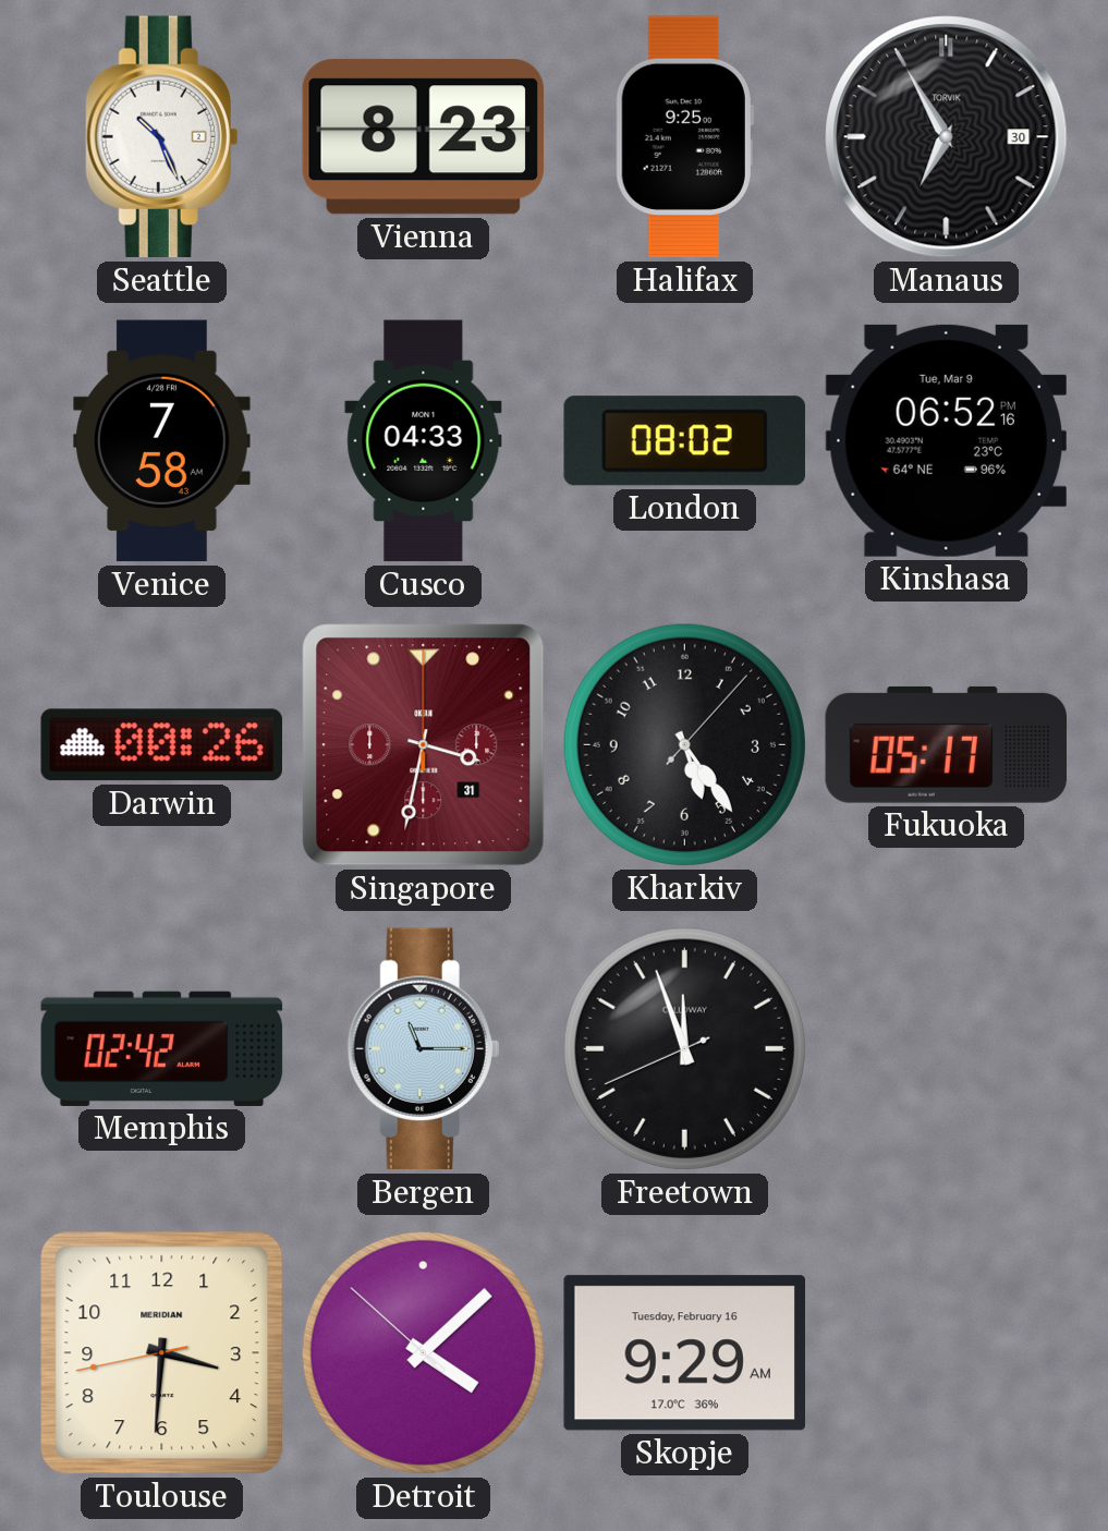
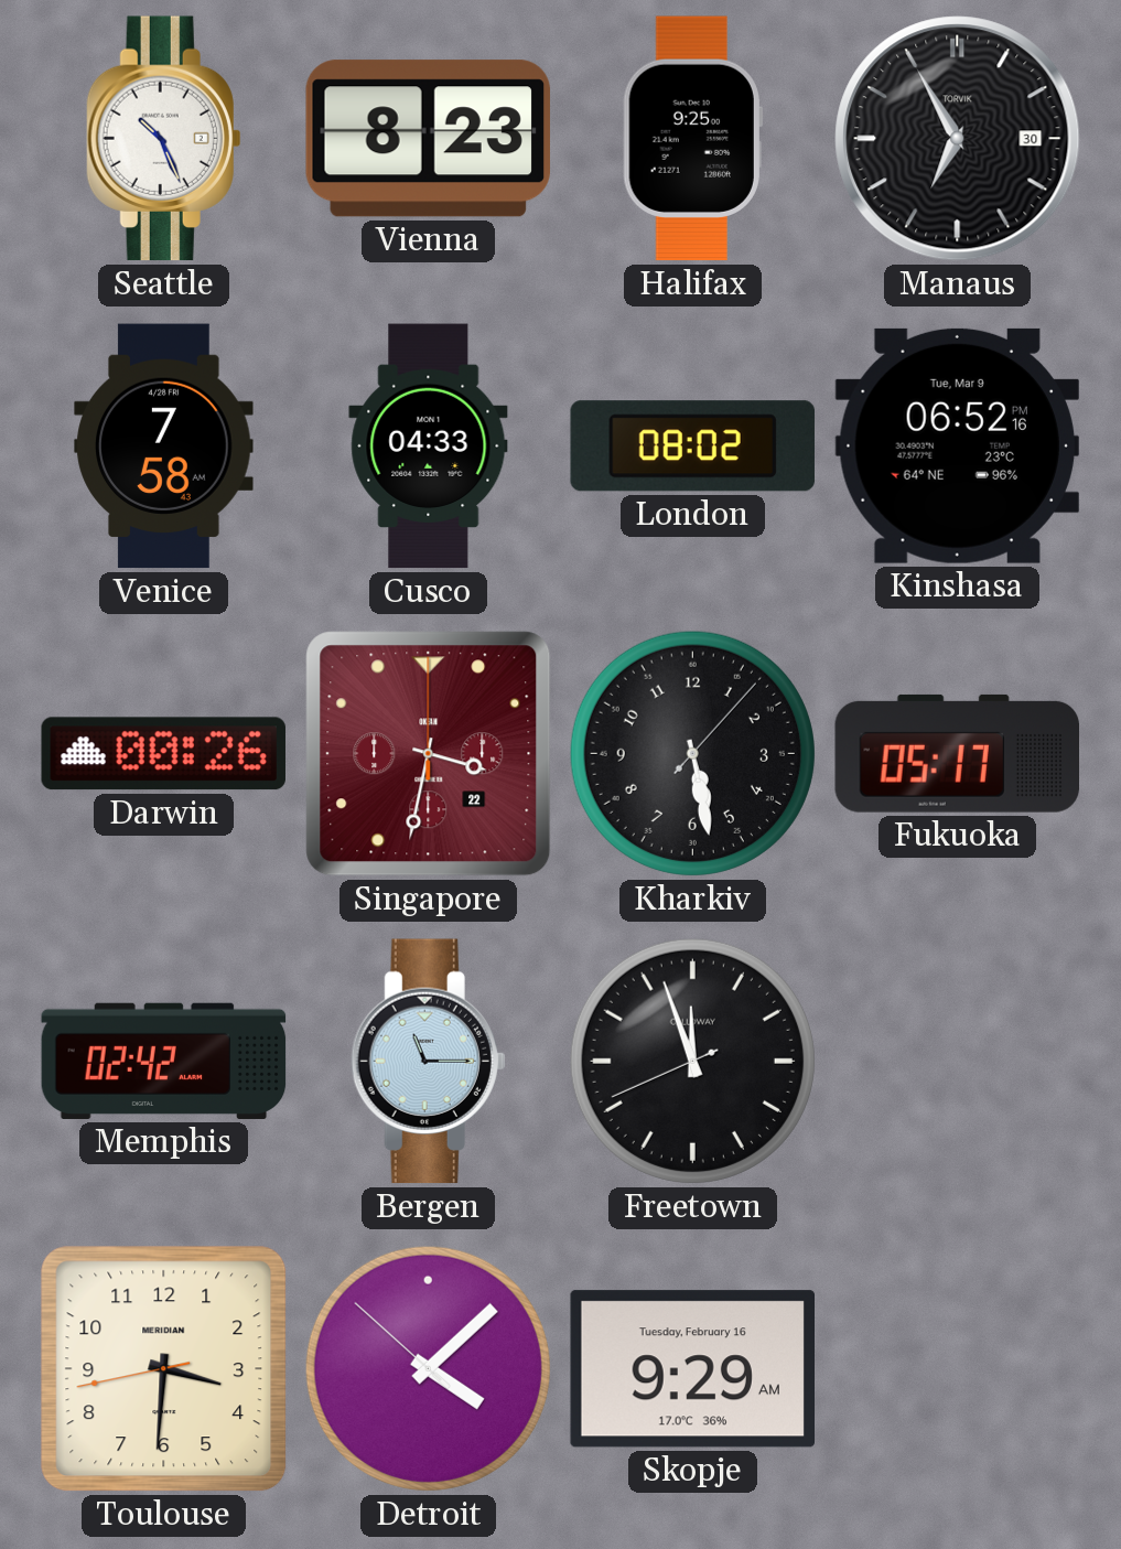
Singapore date: 31 -> 22
Kharkiv: 5:24 -> 5:28
